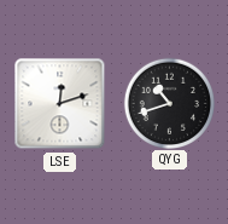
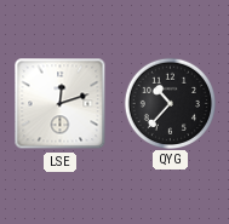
QYG: 10:42 -> 10:37
